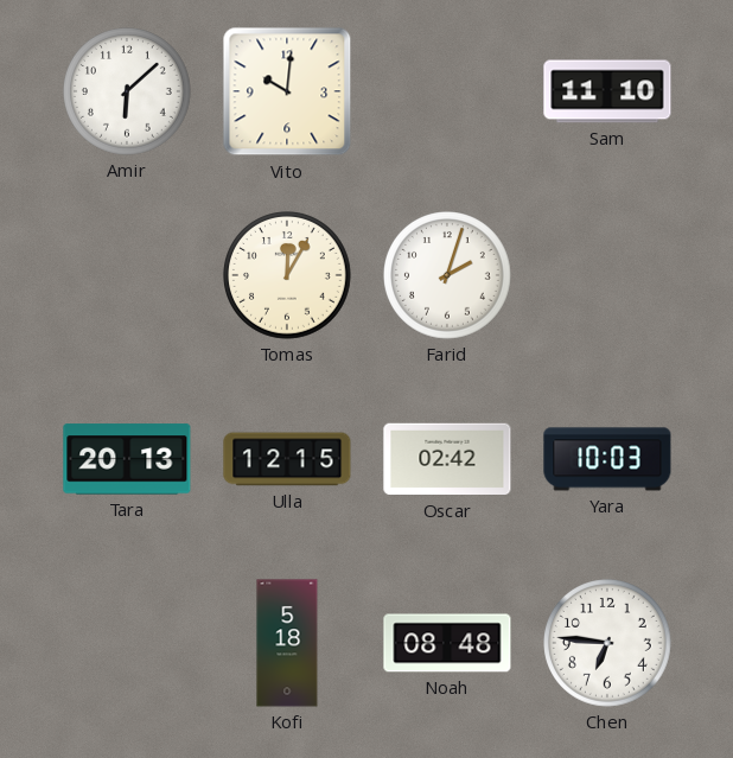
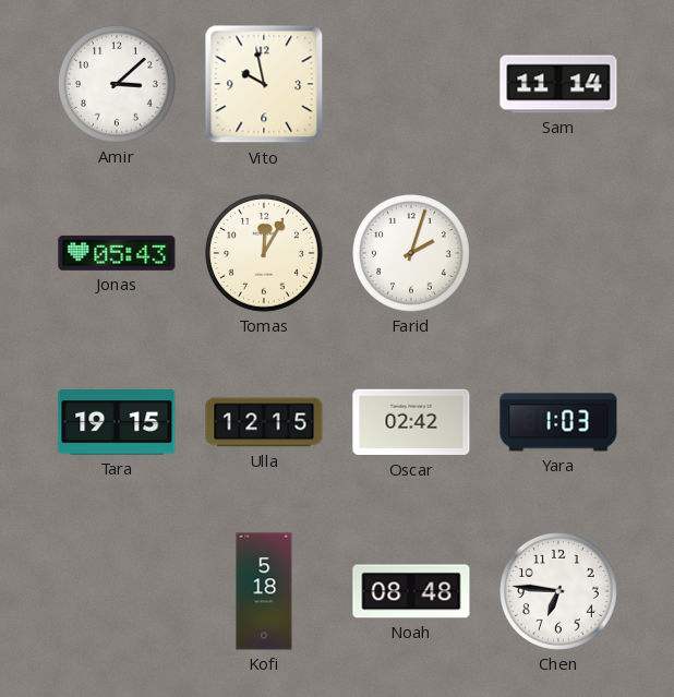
Amir: 6:08 -> 3:08
Vito: 10:01 -> 9:58
Sam: 11:10 -> 11:14
Jonas: none -> 05:43
Tara: 20:13 -> 19:15
Yara: 10:03 -> 1:03
